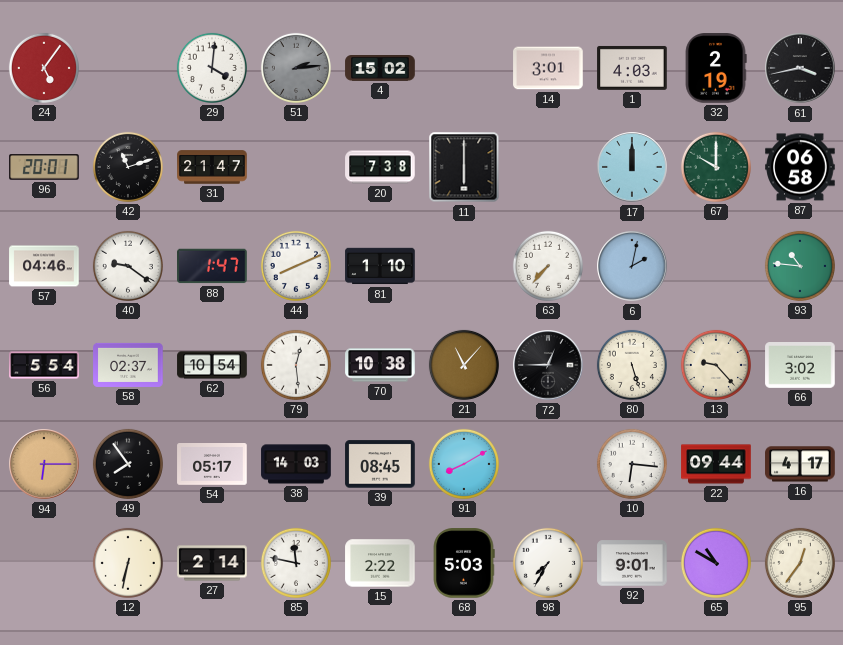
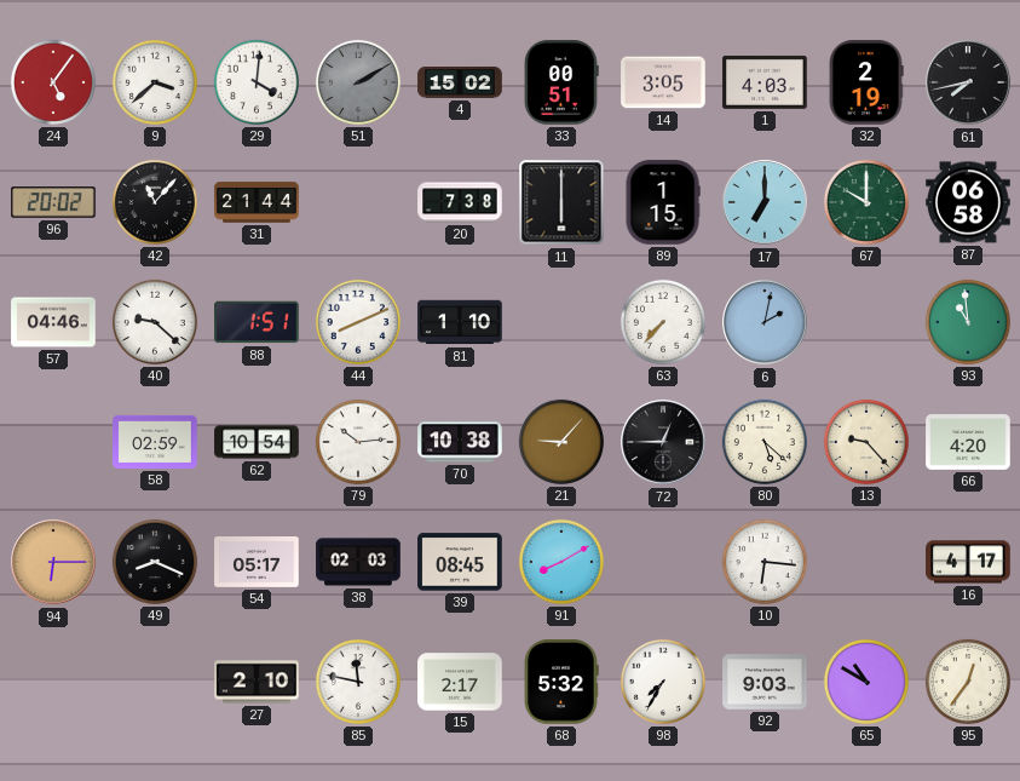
9: none -> 3:38
51: 2:14 -> 2:10
33: none -> 00:51
14: 3:01 -> 3:05
61: 3:43 -> 7:43
96: 20:01 -> 20:02
42: 11:12 -> 11:07
31: 21:47 -> 21:44
89: none -> 1:15
17: 12:00 -> 7:00
40: 9:21 -> 9:22
88: 1:47 -> 1:51
93: 10:46 -> 10:59
56: 5:54 -> none
58: 02:37 -> 02:59
79: 12:29 -> 10:14
21: 11:07 -> 9:07
80: 5:27 -> 5:22
66: 3:02 -> 4:20
49: 7:54 -> 8:19
38: 14:03 -> 02:03
22: 09:44 -> none
12: 6:32 -> none
27: 2:14 -> 2:10
15: 2:22 -> 2:17
68: 5:03 -> 5:32
92: 9:01 -> 9:03
